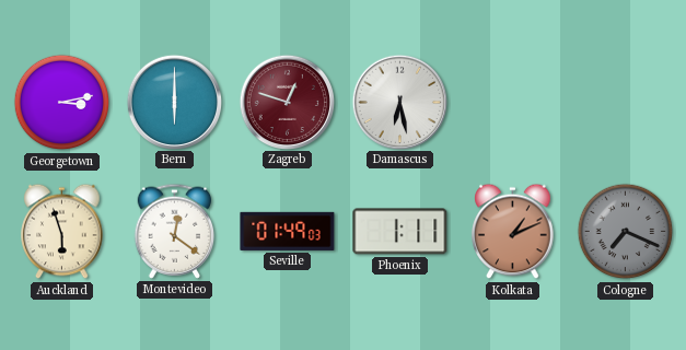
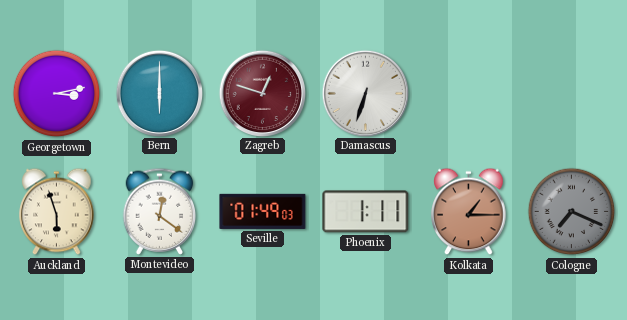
Damascus: 6:28 -> 6:33
Kolkata: 1:11 -> 1:15
